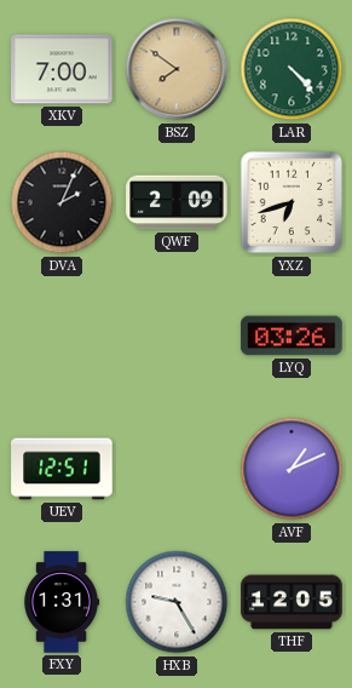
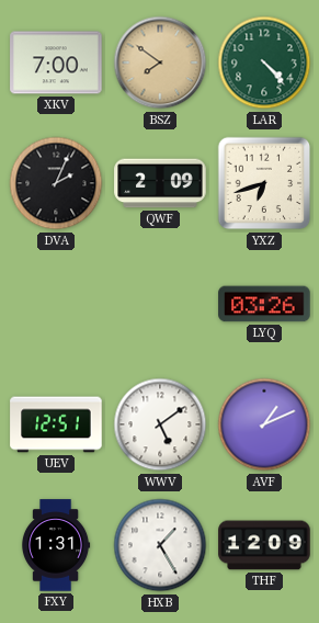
WWV: none -> 5:09
HXB: 9:25 -> 1:25
THF: 12:05 -> 12:09
